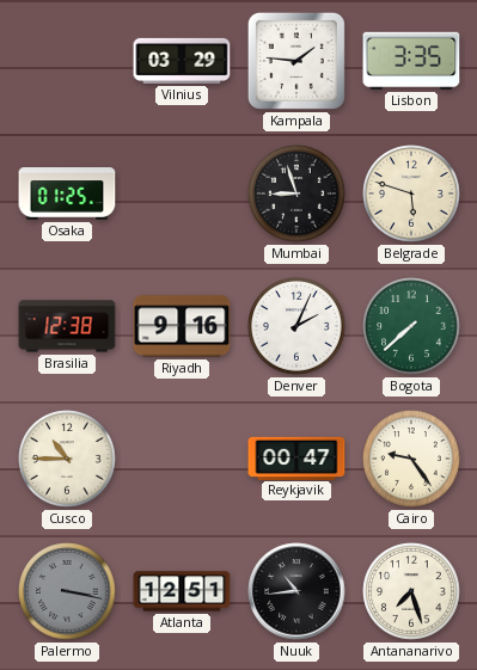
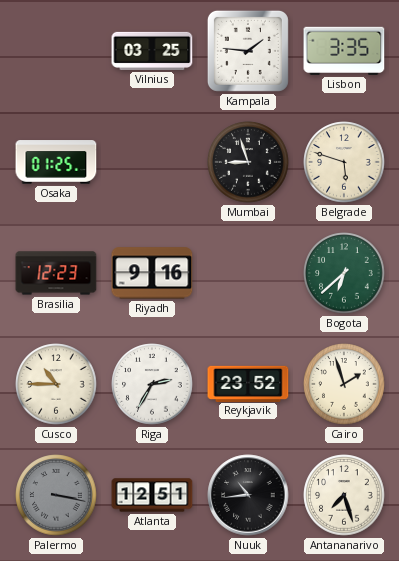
Vilnius: 03:29 -> 03:25
Brasilia: 12:38 -> 12:23
Denver: 2:04 -> none
Bogota: 7:38 -> 6:38
Riga: none -> 2:35
Reykjavik: 00:47 -> 23:52
Cairo: 9:24 -> 1:57
